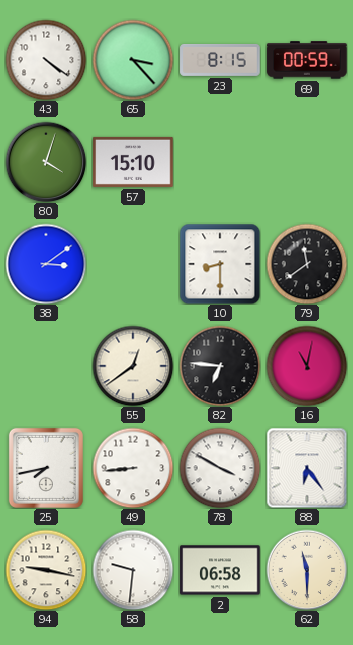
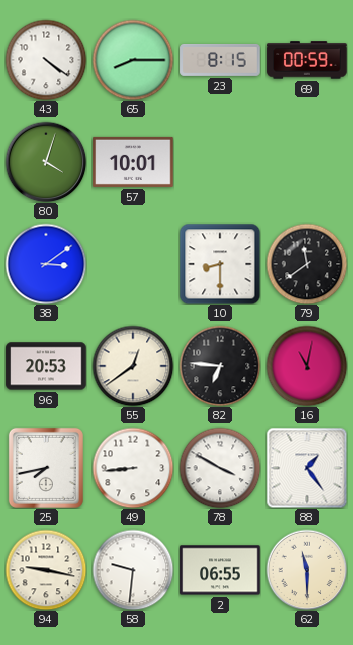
65: 3:23 -> 8:15
57: 15:10 -> 10:01
96: none -> 20:53
88: 6:24 -> 1:24
2: 06:58 -> 06:55
